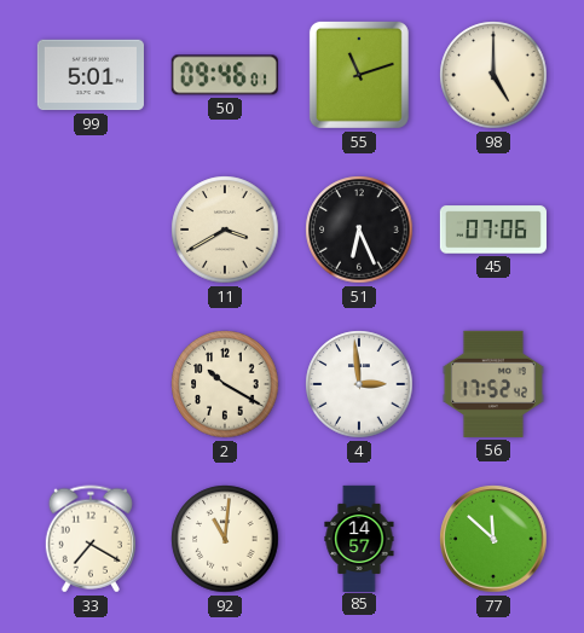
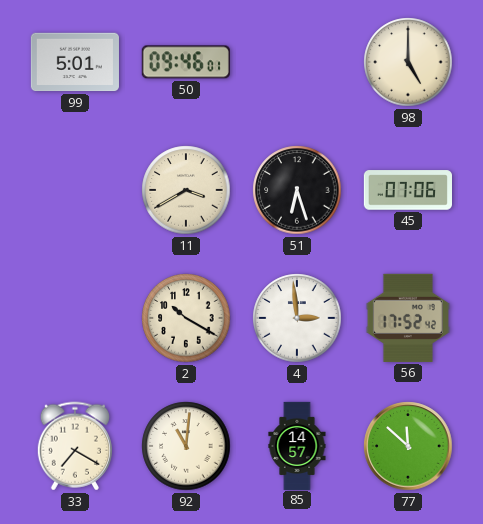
55: 11:12 -> none
51: 6:26 -> 6:27
